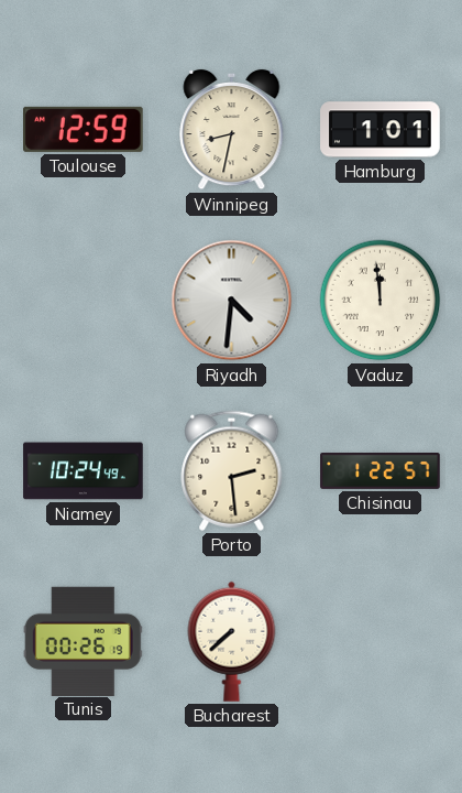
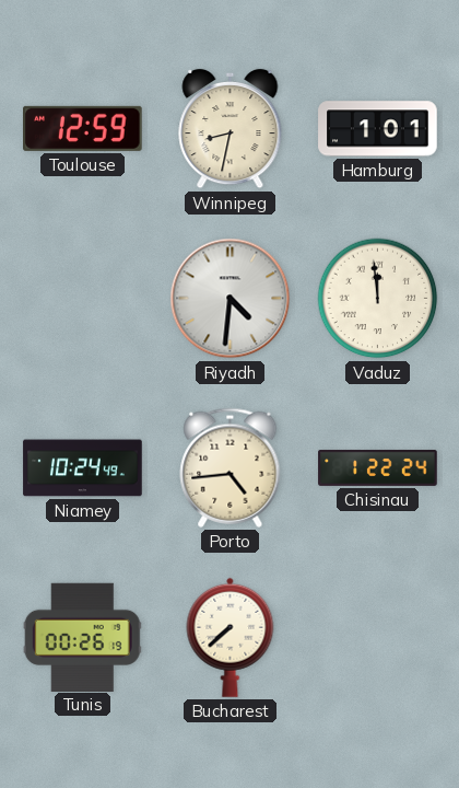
Porto: 2:29 -> 4:44
Chisinau: 1:22:57 -> 1:22:24
